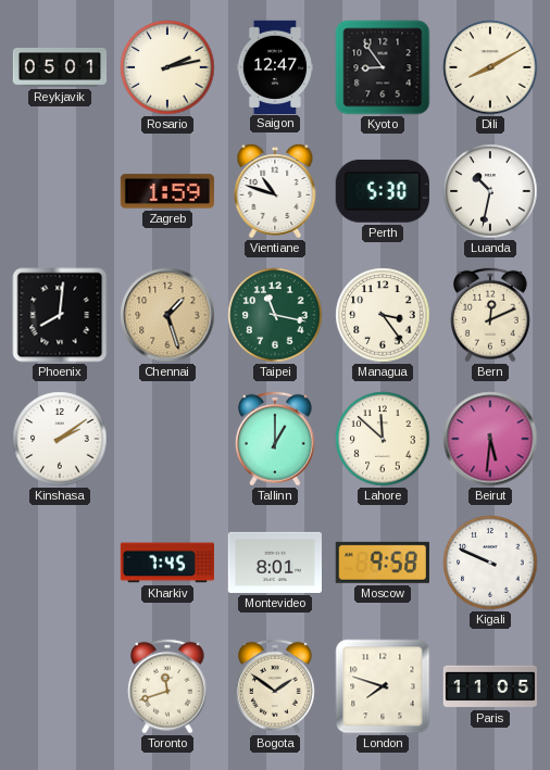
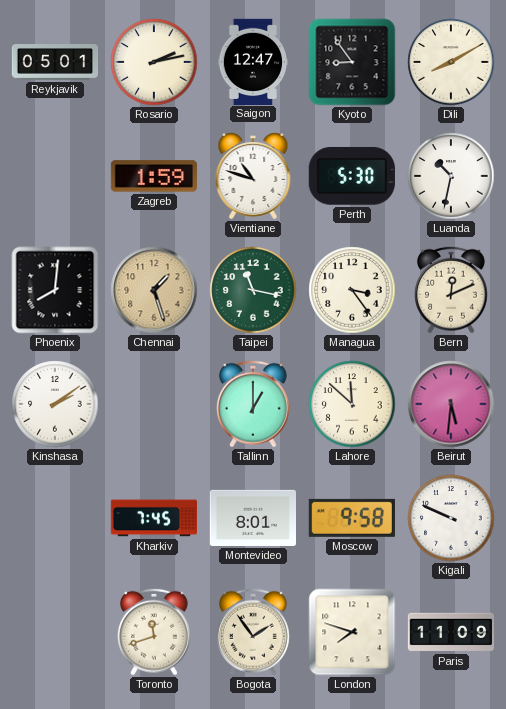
Bogota: 1:51 -> 1:54
Paris: 11:05 -> 11:09
